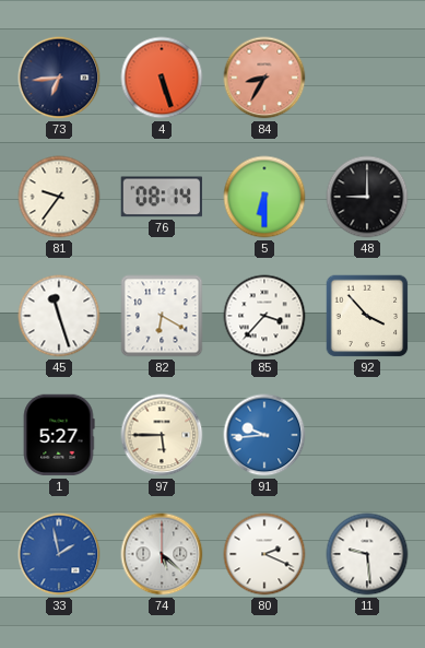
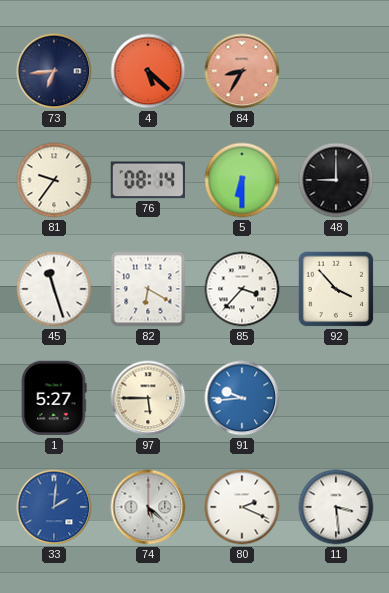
4: 5:27 -> 5:22
33: 1:58 -> 2:01
11: 9:29 -> 3:29
